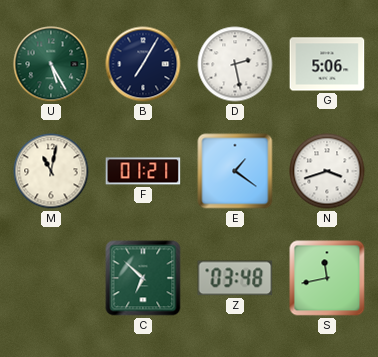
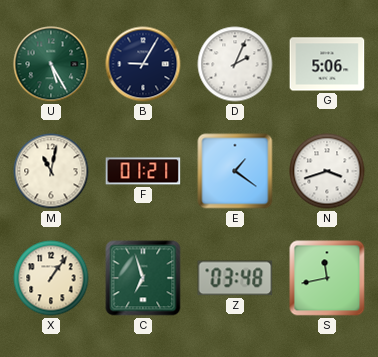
B: 7:05 -> 9:05
D: 2:28 -> 2:04
X: none -> 1:06
C: 6:52 -> 6:57
